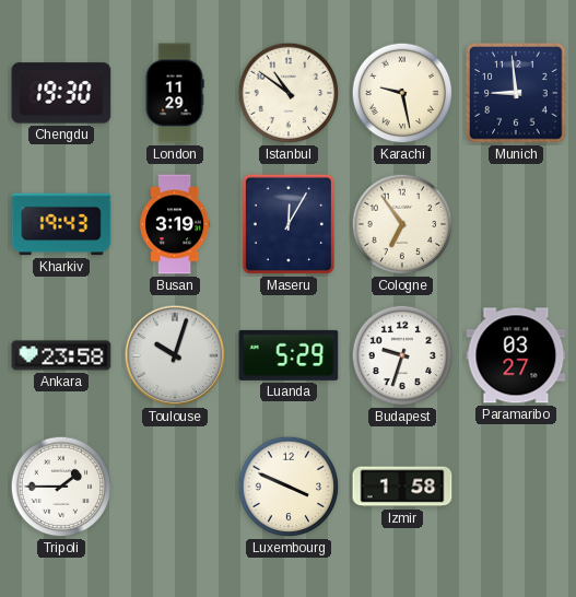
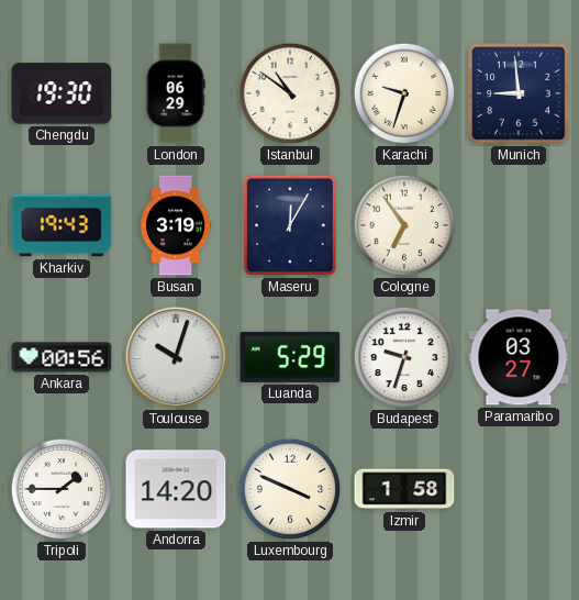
London: 11:29 -> 06:29
Karachi: 9:28 -> 9:33
Ankara: 23:58 -> 00:56
Andorra: none -> 14:20
